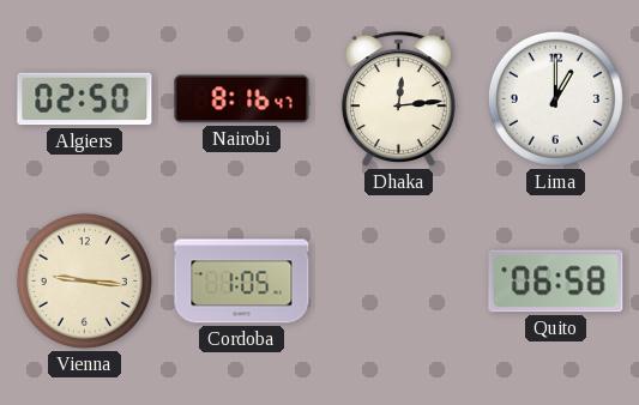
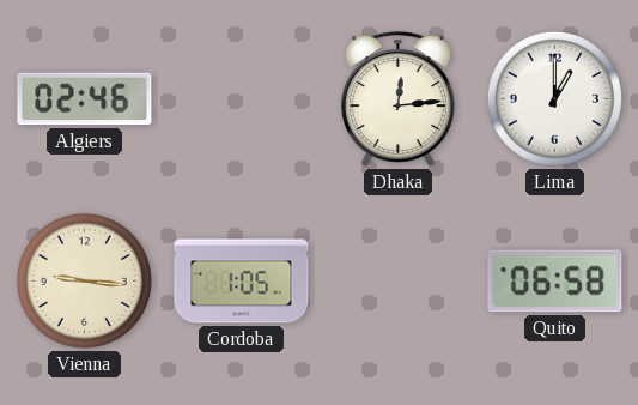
Algiers: 02:50 -> 02:46
Nairobi: 8:16 -> none
